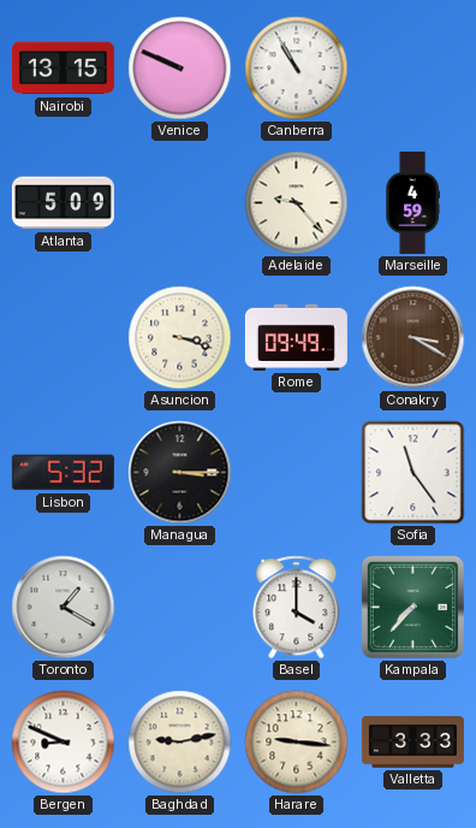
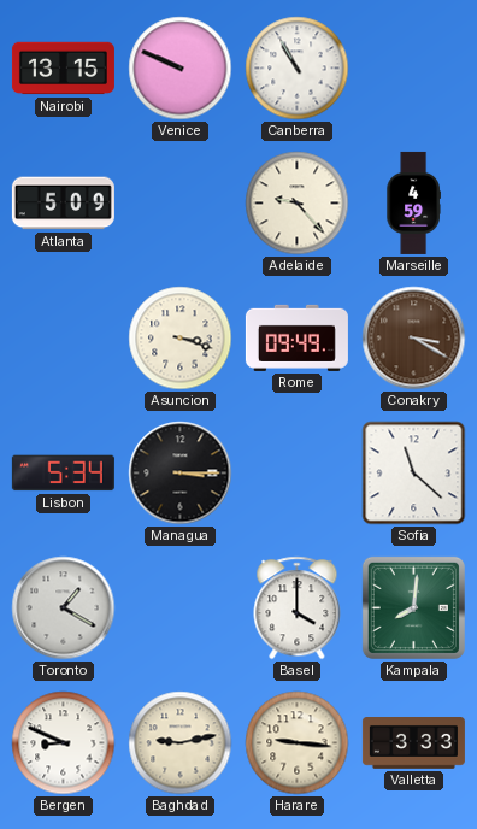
Lisbon: 5:32 -> 5:34
Sofia: 11:24 -> 11:22
Kampala: 7:37 -> 8:01
